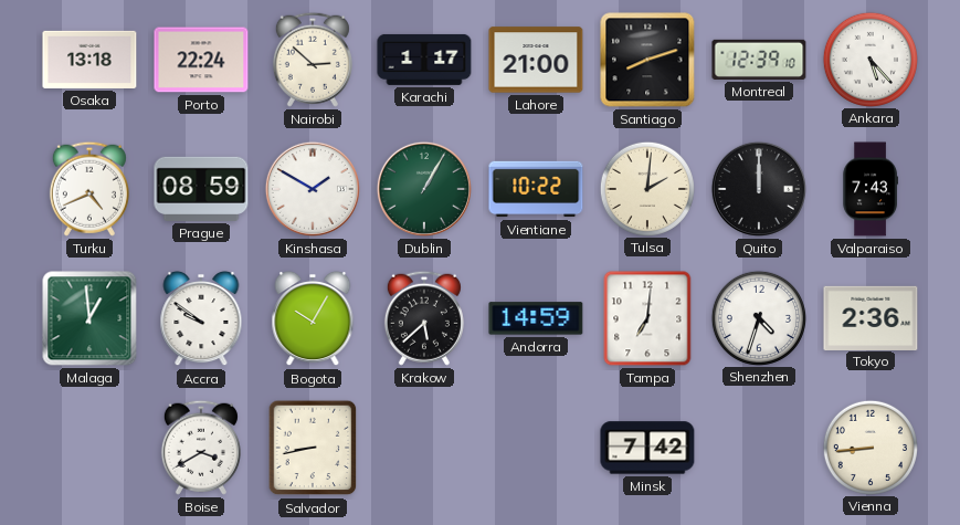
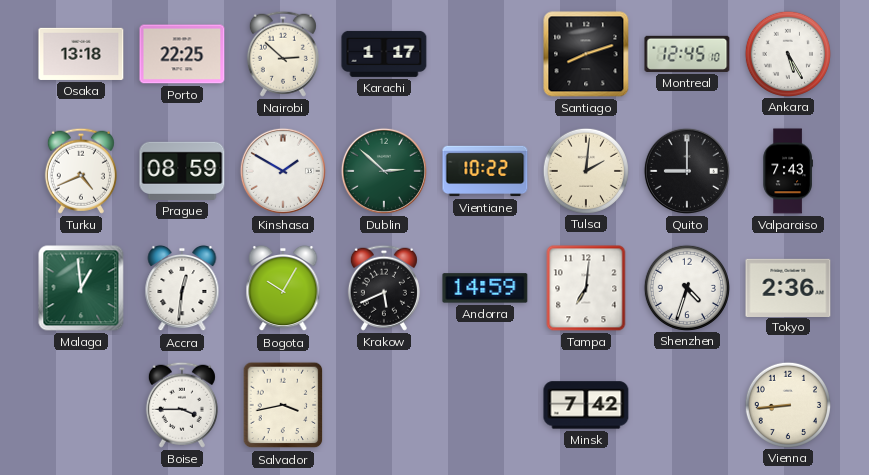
Porto: 22:24 -> 22:25
Lahore: 21:00 -> none
Montreal: 12:39 -> 12:45
Ankara: 5:23 -> 5:25
Dublin: 1:05 -> 2:52
Quito: 12:00 -> 9:00
Accra: 9:51 -> 12:31
Krakow: 5:38 -> 5:41
Boise: 3:40 -> 3:45
Salvador: 8:43 -> 3:43
